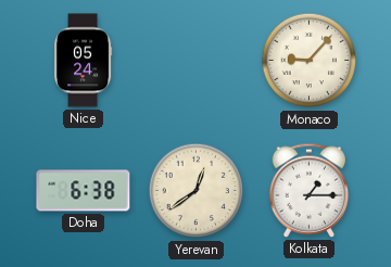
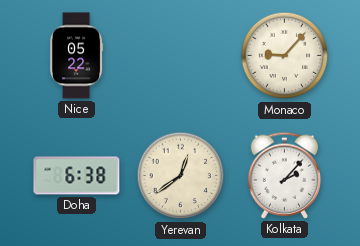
Nice: 05:24 -> 05:22
Kolkata: 1:15 -> 2:07
